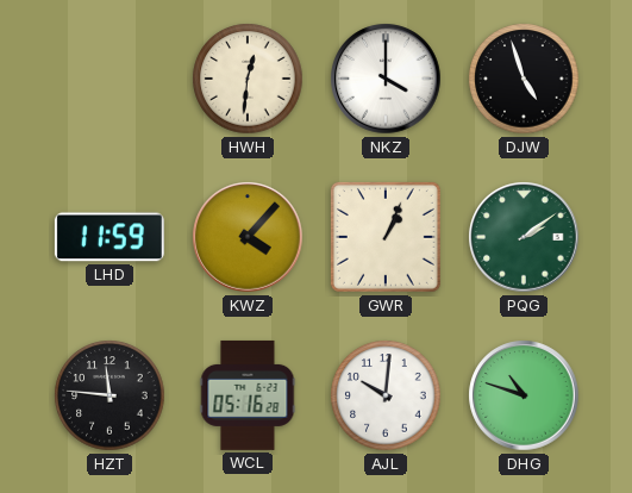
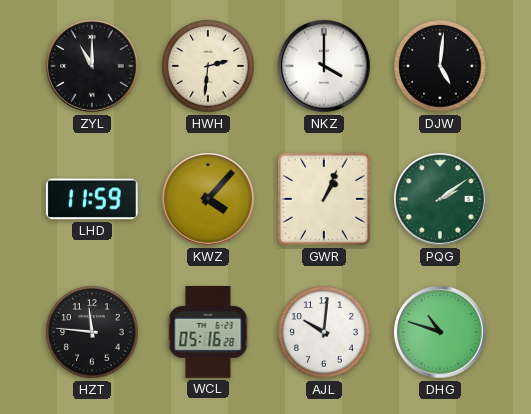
ZYL: none -> 11:00
HWH: 12:31 -> 2:31
DJW: 4:57 -> 5:01
